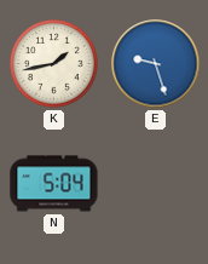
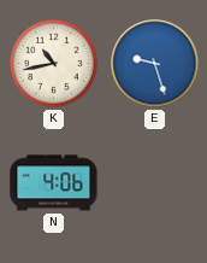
K: 1:43 -> 10:43
N: 5:04 -> 4:06
